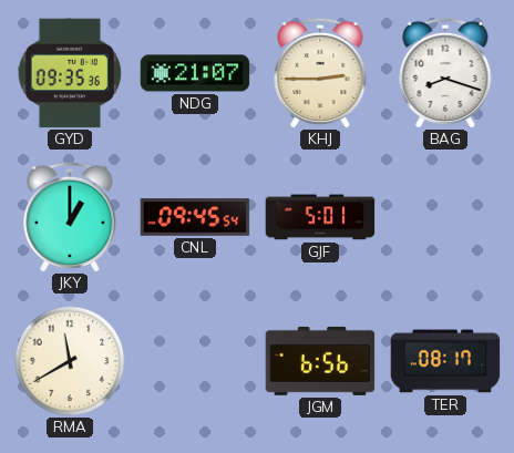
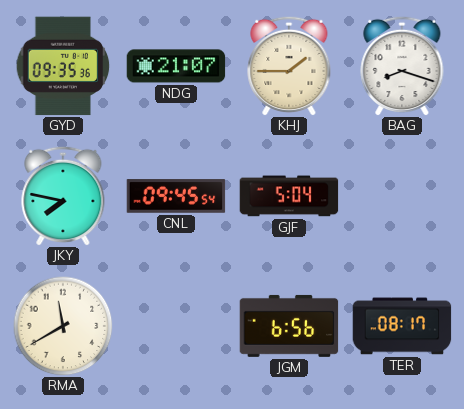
KHJ: 2:45 -> 1:45
JKY: 1:00 -> 7:47
GJF: 5:01 -> 5:04
